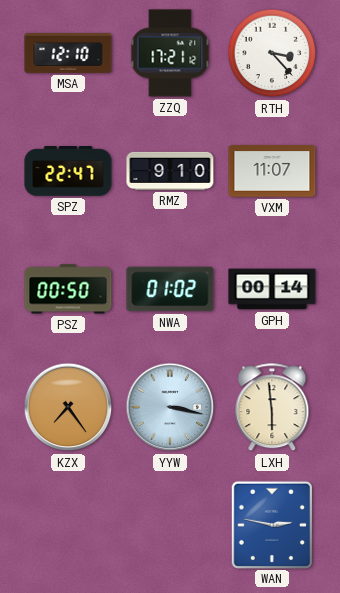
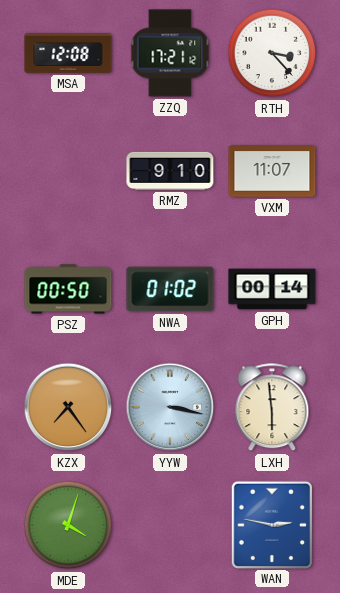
MSA: 12:10 -> 12:08
SPZ: 22:47 -> none
MDE: none -> 4:03
